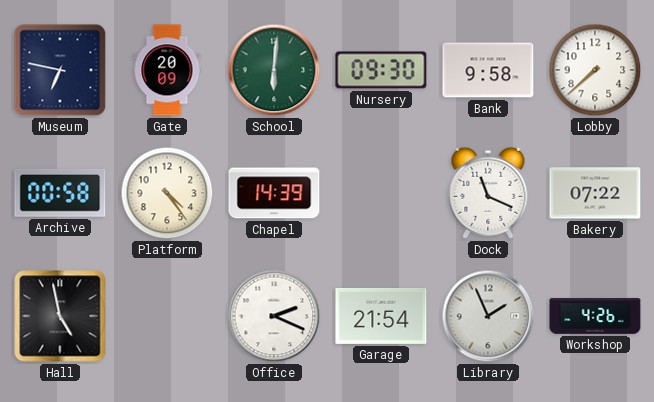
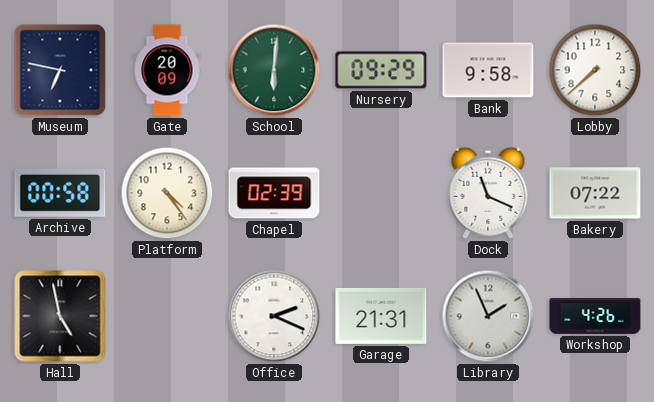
Nursery: 09:30 -> 09:29
Chapel: 14:39 -> 02:39
Garage: 21:54 -> 21:31
